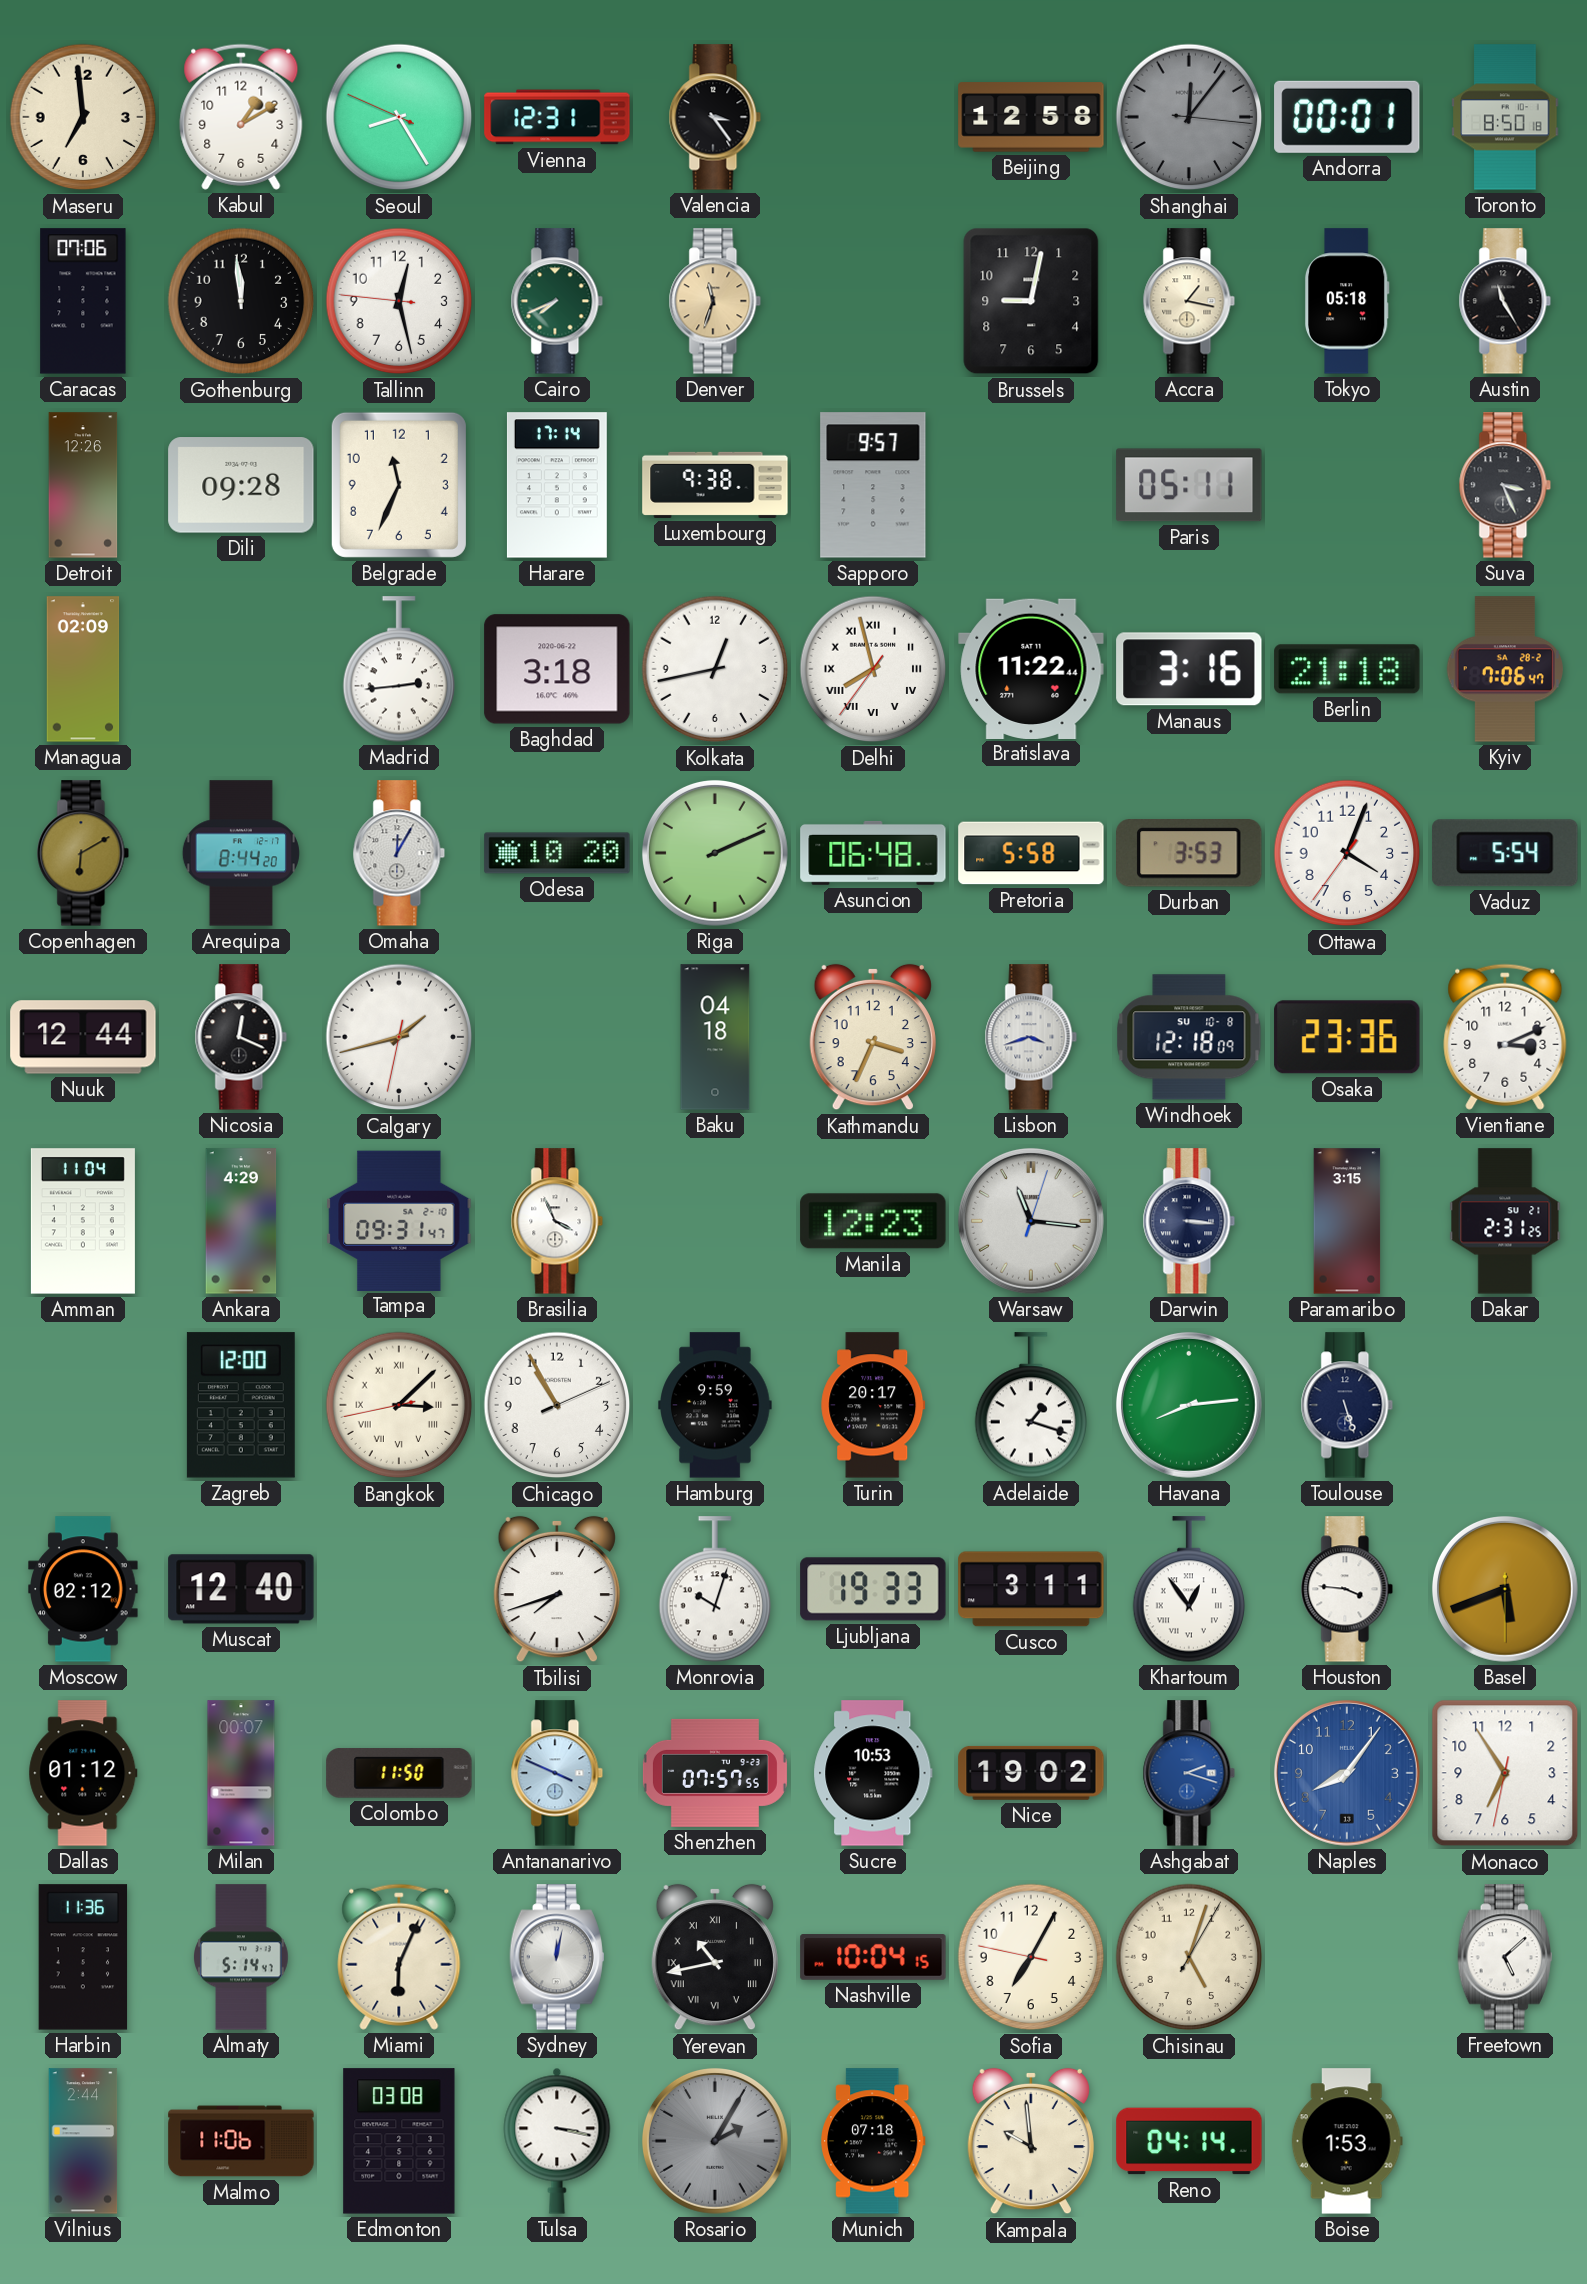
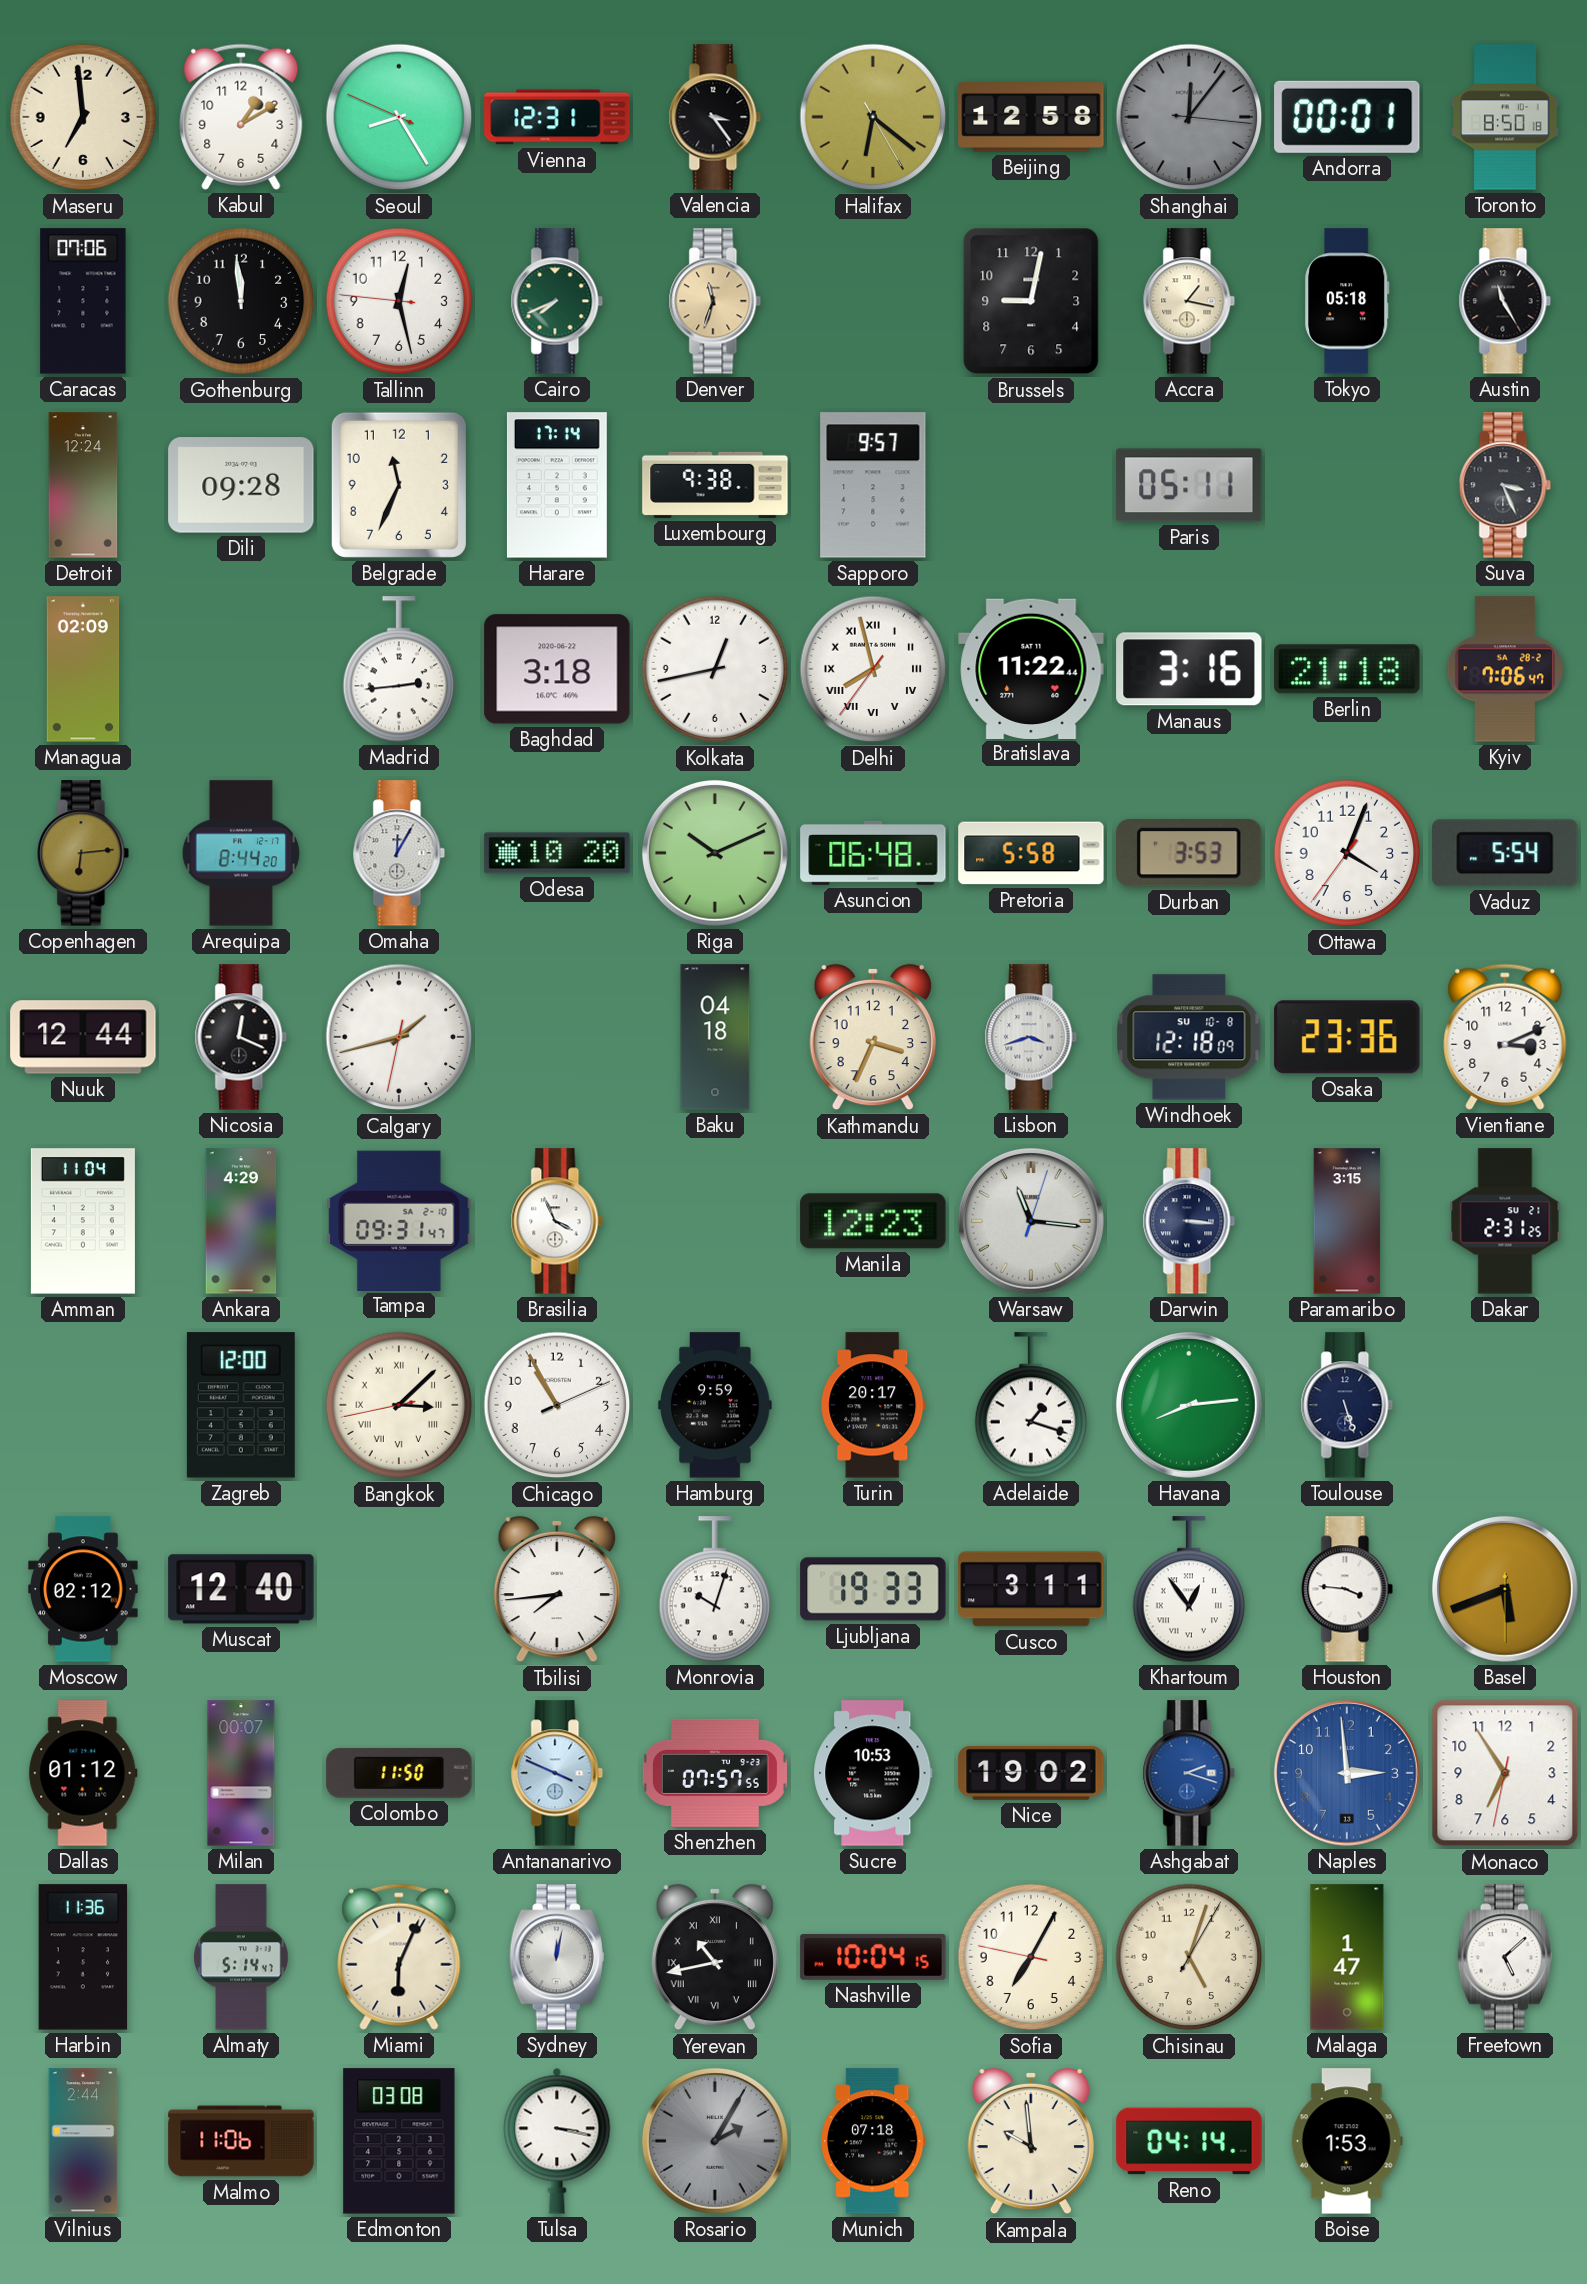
Halifax: none -> 6:21
Detroit: 12:26 -> 12:24
Copenhagen: 6:10 -> 6:14
Riga: 2:11 -> 10:11
Tbilisi: 7:42 -> 7:44
Naples: 8:06 -> 2:59
Malaga: none -> 1:47
